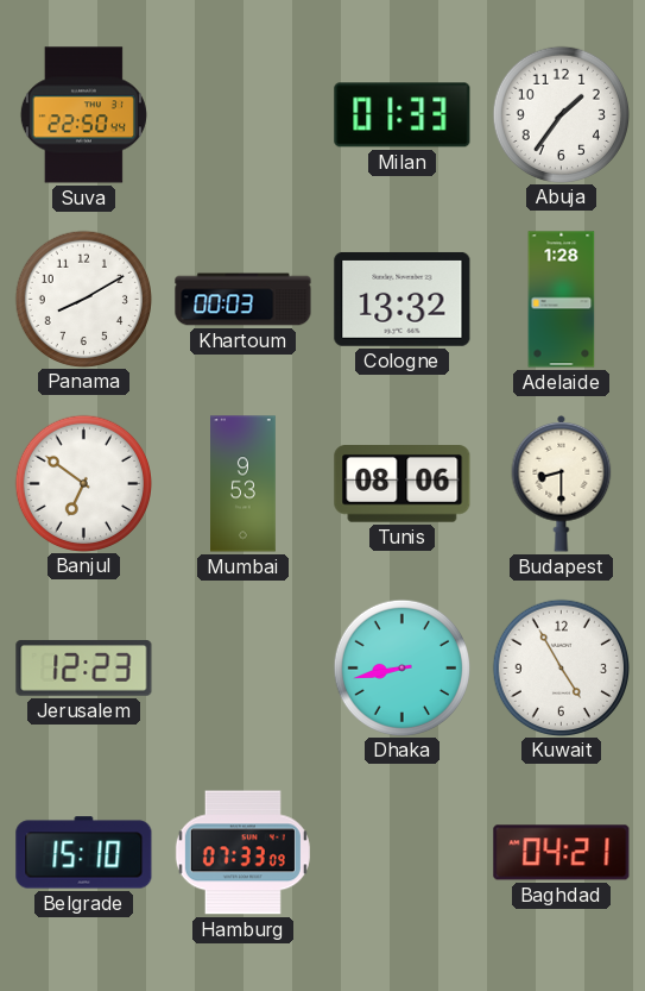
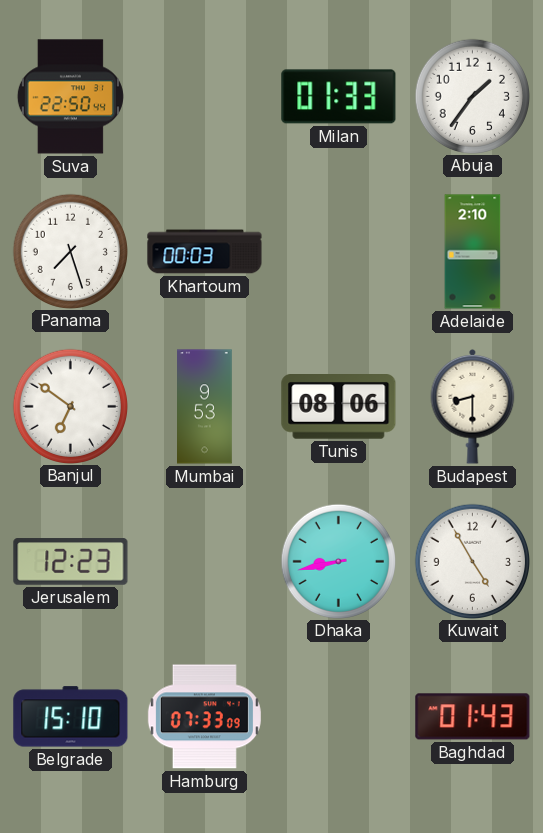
Panama: 8:10 -> 7:27
Cologne: 13:32 -> none
Adelaide: 1:28 -> 2:10
Baghdad: 04:21 -> 01:43
